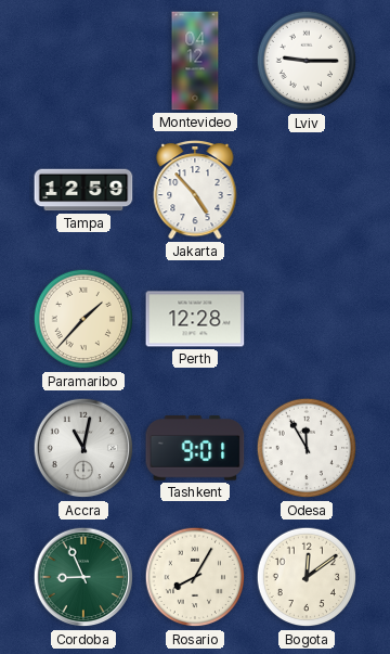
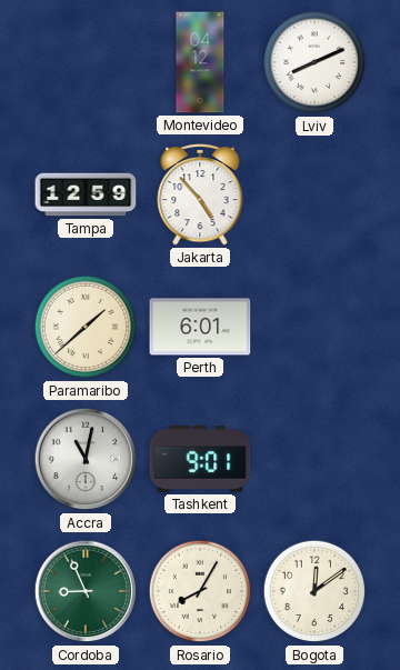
Lviv: 9:15 -> 8:11
Paramaribo: 1:37 -> 1:38
Perth: 12:28 -> 6:01
Odesa: 11:55 -> none
